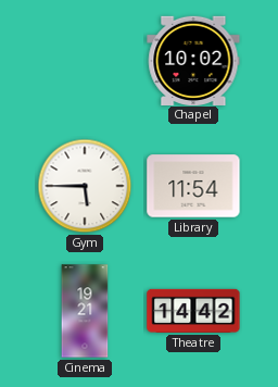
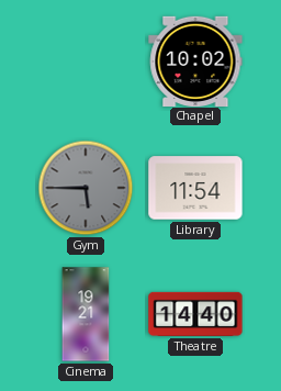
Gym dial: white -> grey
Theatre: 14:42 -> 14:40
